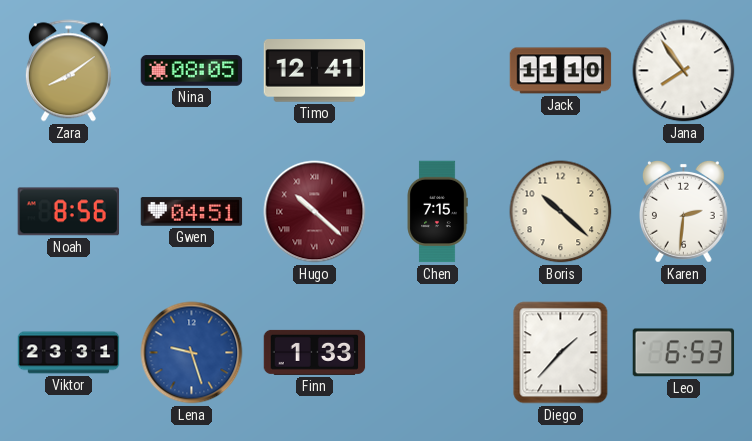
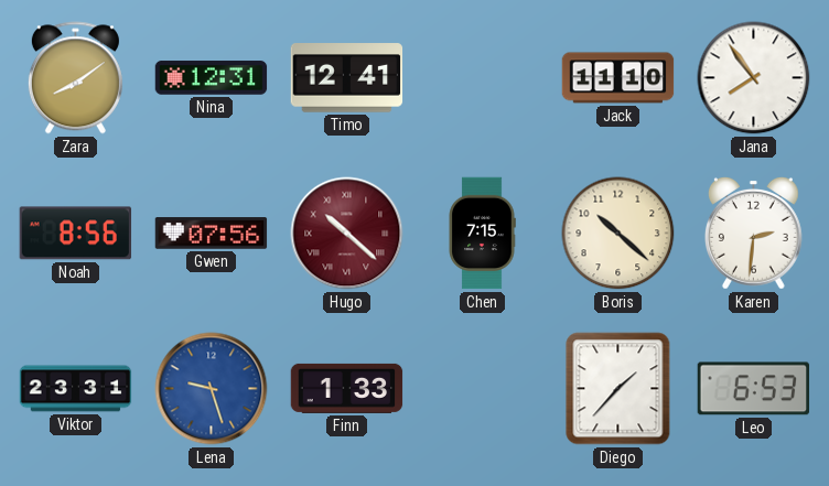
Nina: 08:05 -> 12:31
Gwen: 04:51 -> 07:56
